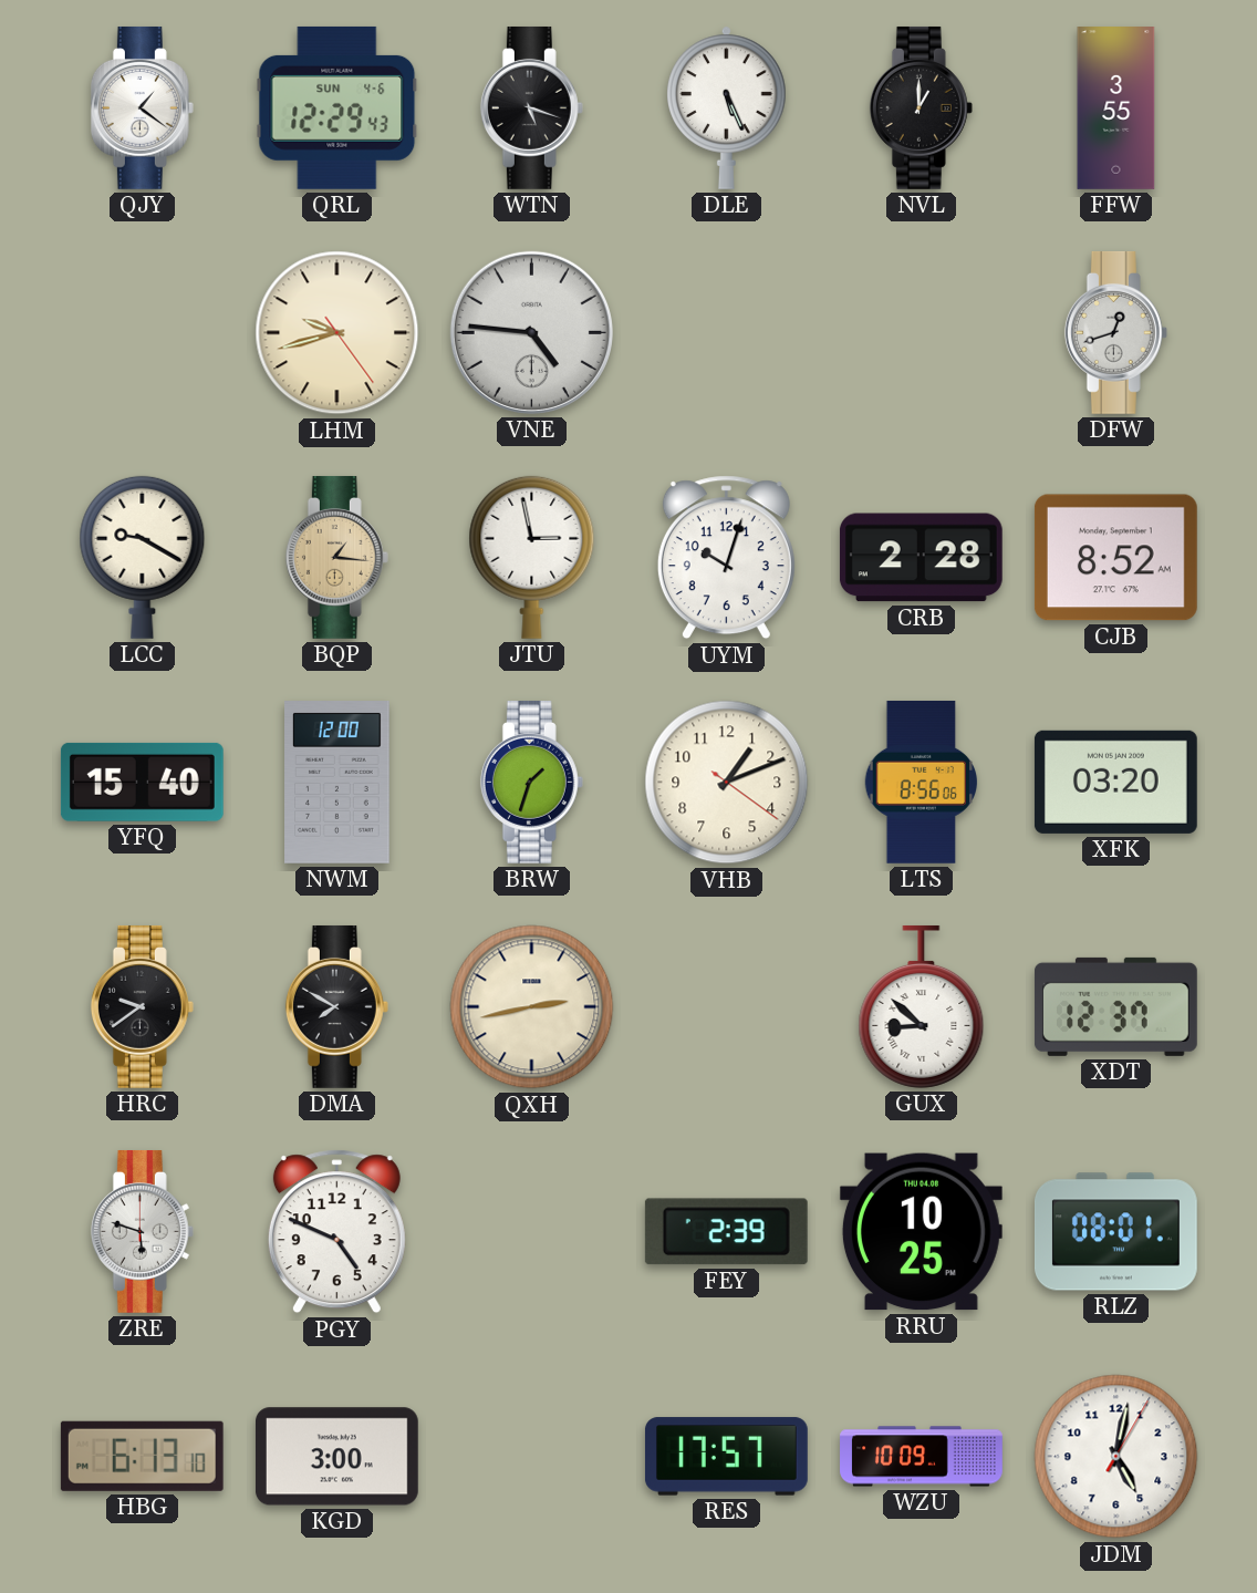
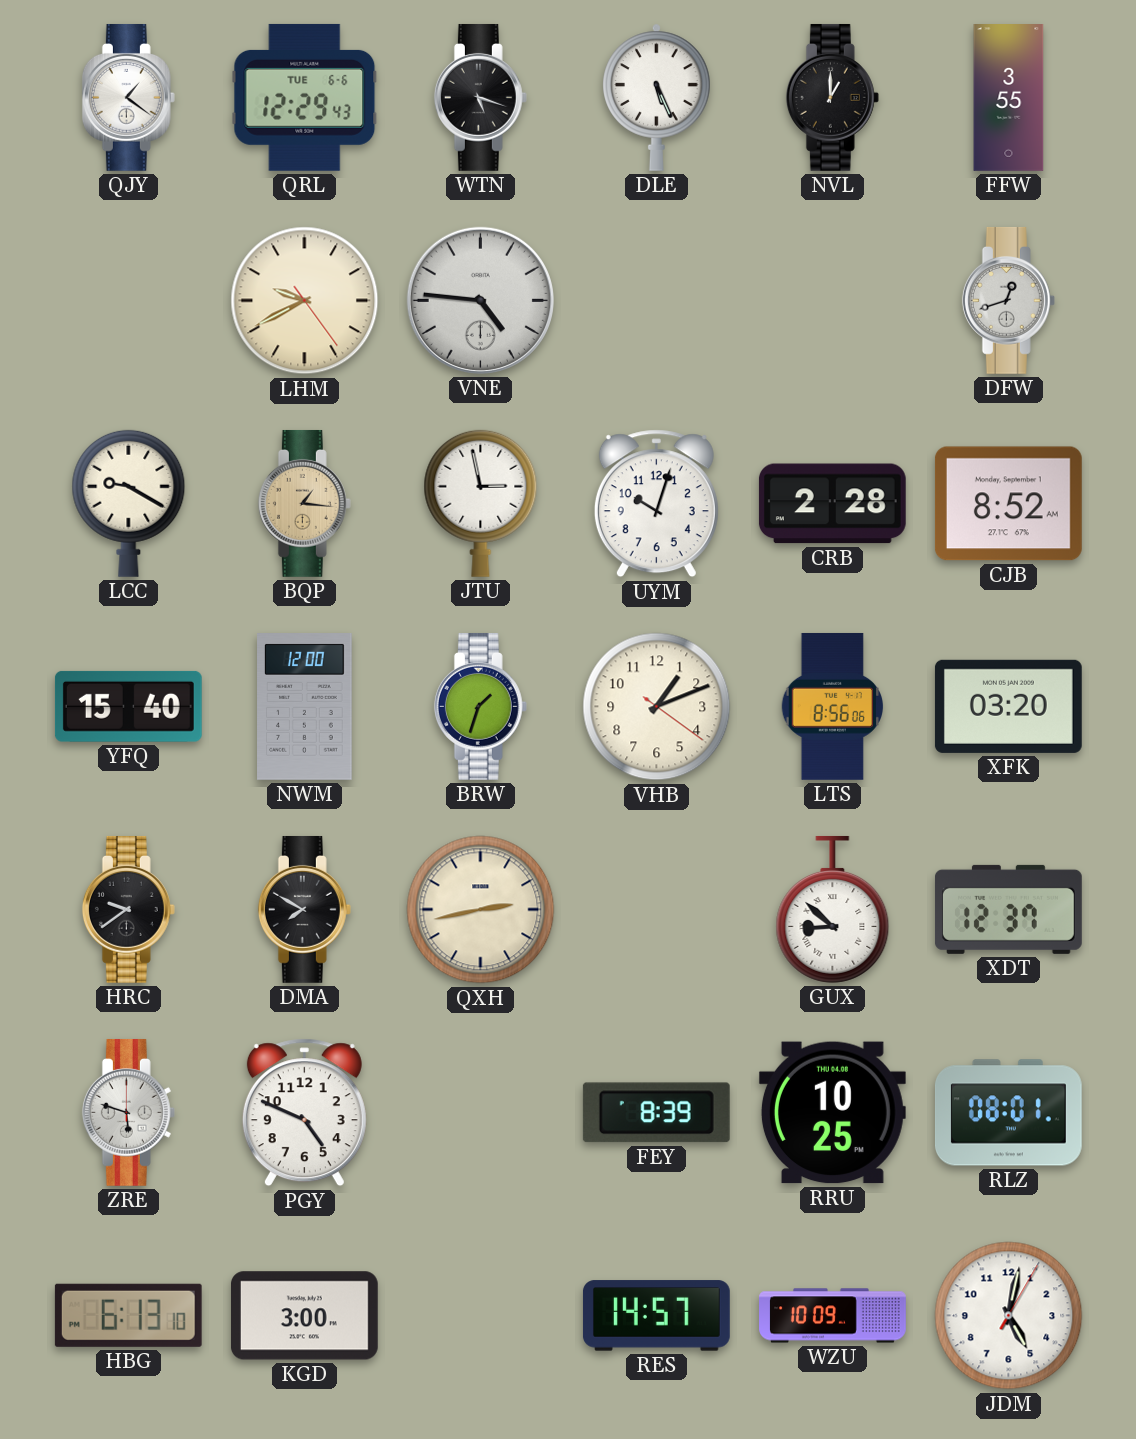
QRL date: SUN 4-6 -> TUE 6-6
LHM: 9:42 -> 9:40
FEY: 2:39 -> 8:39
RES: 17:57 -> 14:57
